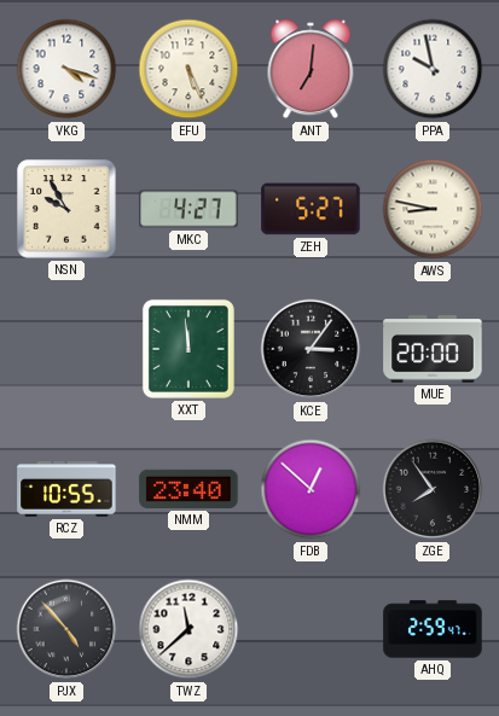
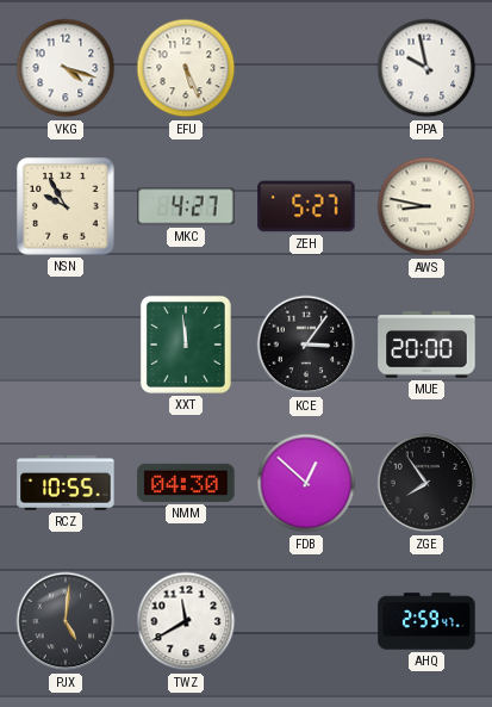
ANT: 7:01 -> none
NMM: 23:40 -> 04:30
PJX: 4:53 -> 5:01
TWZ: 11:38 -> 11:40
